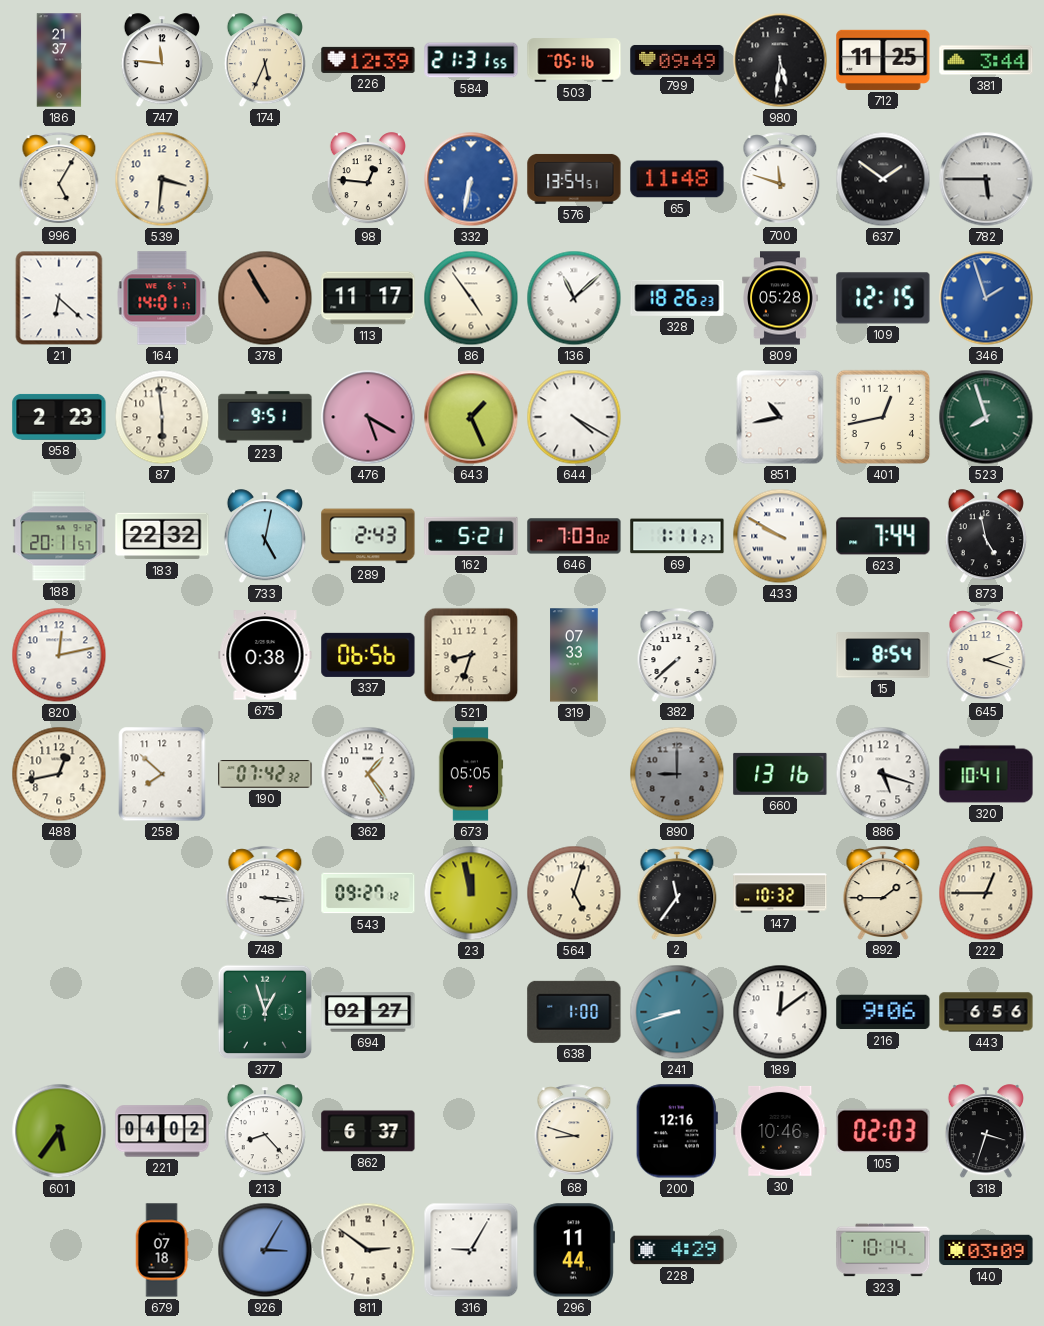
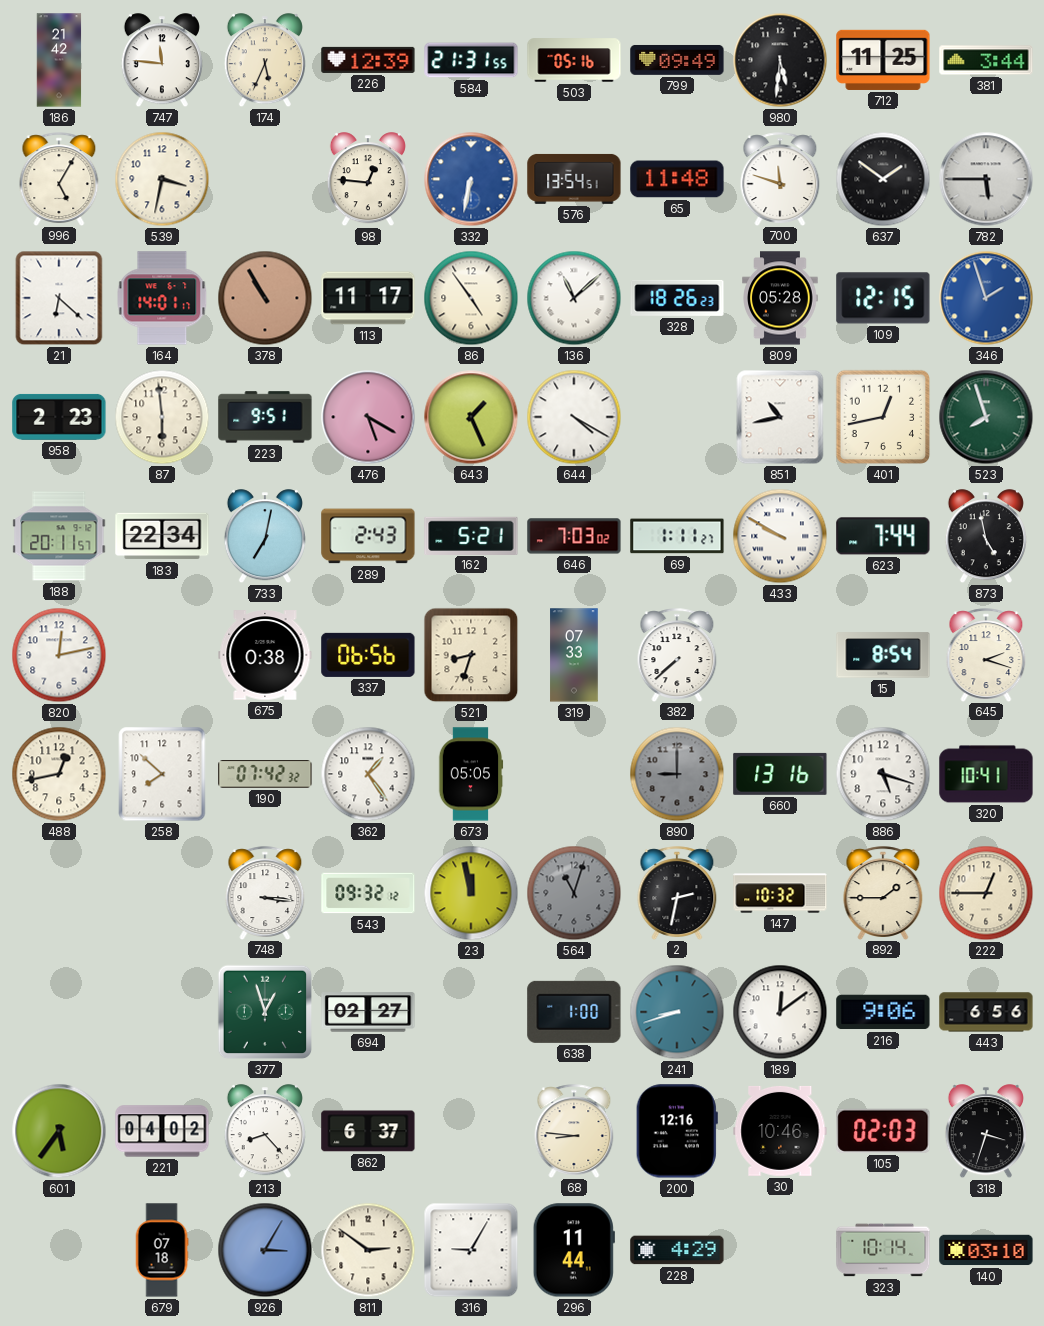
186: 21:37 -> 21:42
539: 3:31 -> 3:32
183: 22:32 -> 22:34
733: 5:02 -> 7:02
543: 09:27 -> 09:32
564: 5:03 -> 11:03
564 dial: cream -> grey
2: 11:36 -> 2:32
68: 8:48 -> 8:46
140: 03:09 -> 03:10
